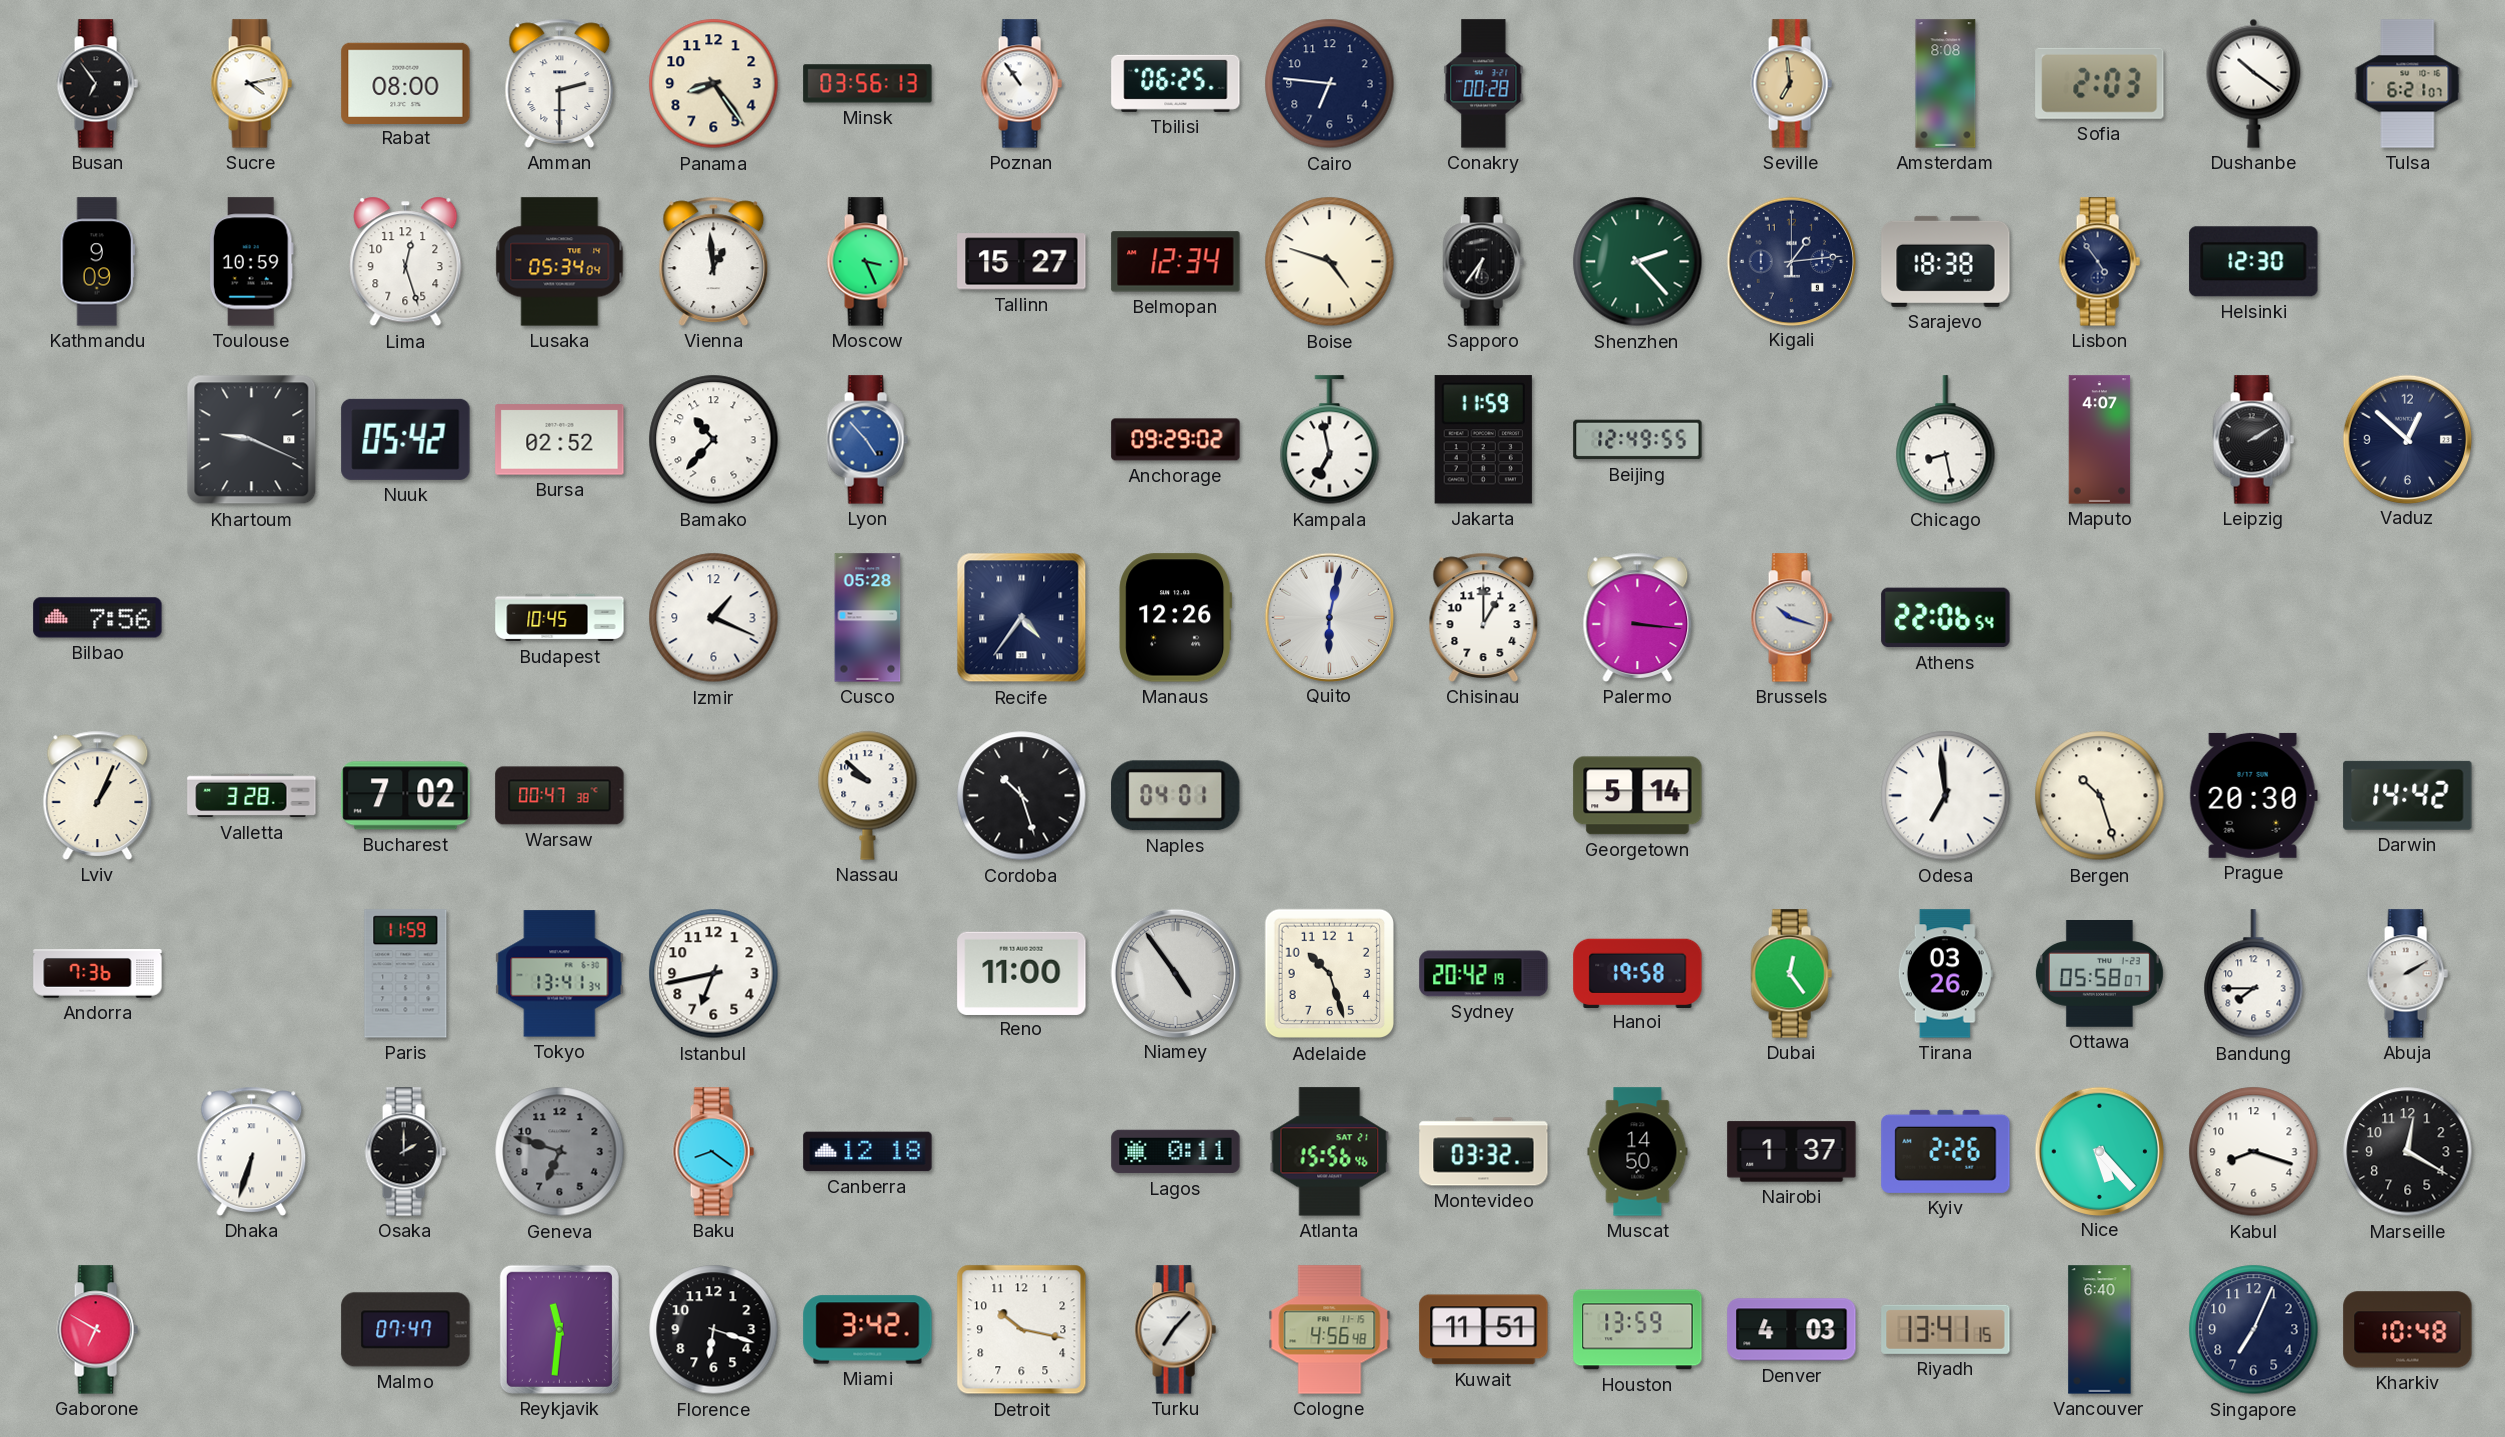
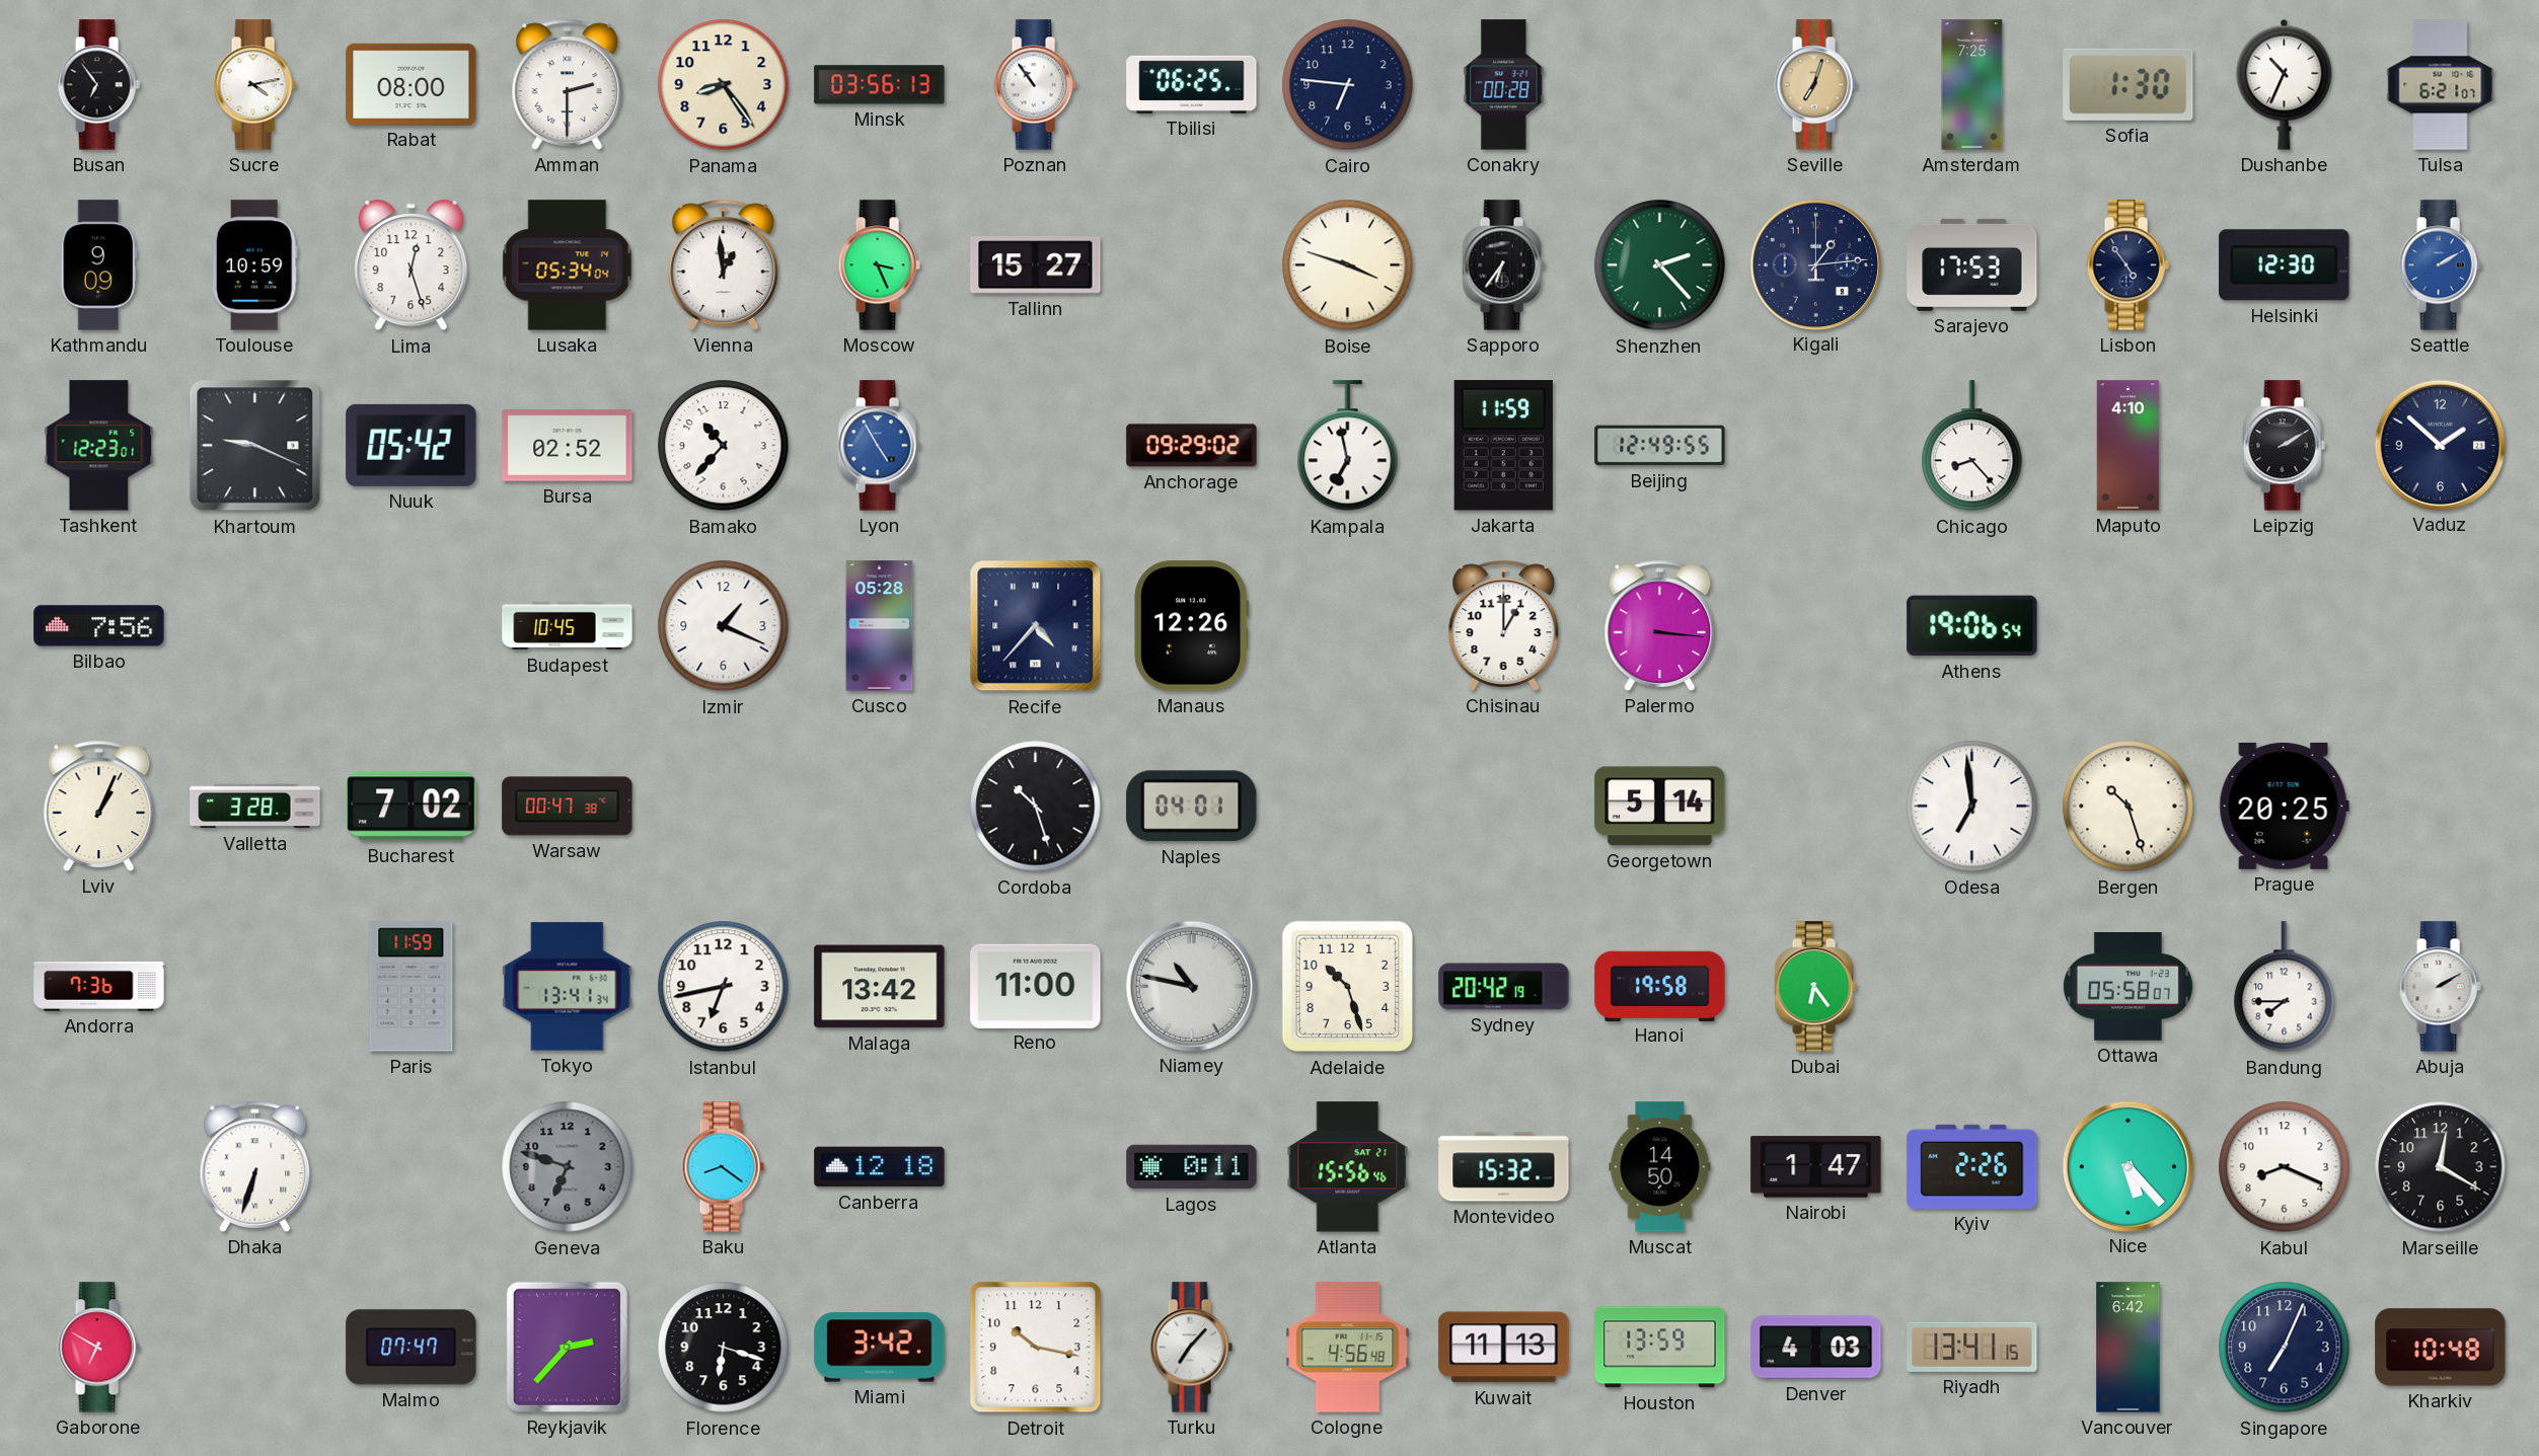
Seville: 6:59 -> 7:03
Amsterdam: 8:08 -> 7:25
Sofia: 2:03 -> 1:30
Dushanbe: 10:21 -> 10:34
Belmopan: 12:34 -> none
Boise: 4:48 -> 3:48
Sarajevo: 18:38 -> 17:53
Seattle: none -> 2:10
Tashkent: none -> 12:23
Lyon: 4:53 -> 4:55
Chicago: 8:28 -> 8:23
Maputo: 4:07 -> 4:10
Vaduz: 12:52 -> 1:52
Recife: 4:36 -> 4:37
Quito: 6:02 -> none
Brussels: 10:18 -> none
Athens: 22:06 -> 19:06
Nassau: 9:52 -> none
Prague: 20:30 -> 20:25
Darwin: 14:42 -> none
Malaga: none -> 13:42
Niamey: 4:54 -> 10:47
Dubai: 12:24 -> 6:24
Tirana: 03:26 -> none
Osaka: 2:00 -> none
Montevideo: 03:32 -> 15:32
Nairobi: 1:37 -> 1:47
Kabul: 8:18 -> 8:19
Reykjavik: 11:31 -> 2:37
Kuwait: 11:51 -> 11:13
Vancouver: 6:40 -> 6:42
